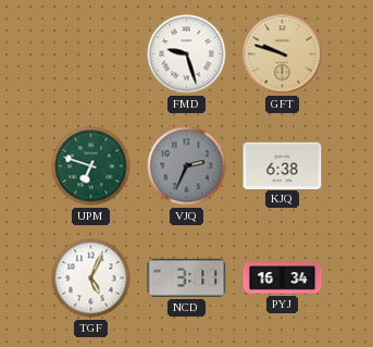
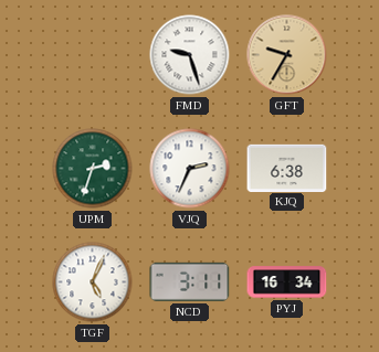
GFT: 9:48 -> 9:35
UPM: 6:48 -> 2:33
VJQ dial: grey -> white
